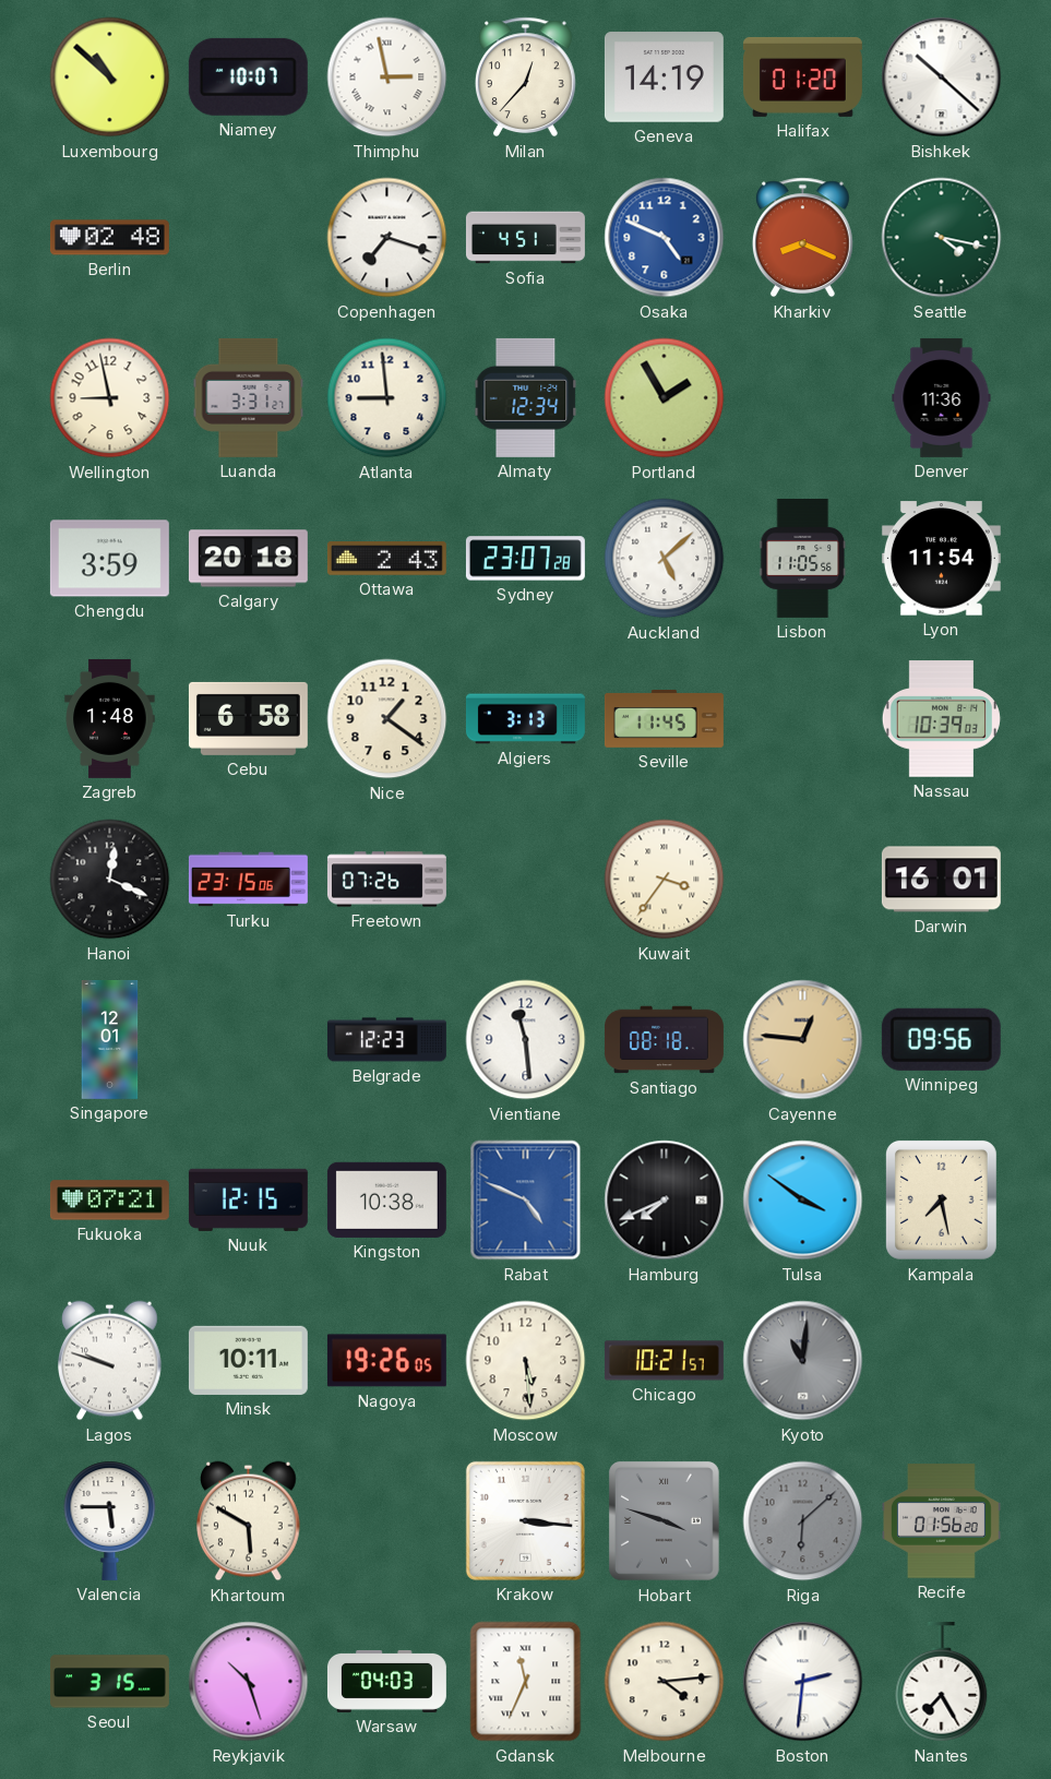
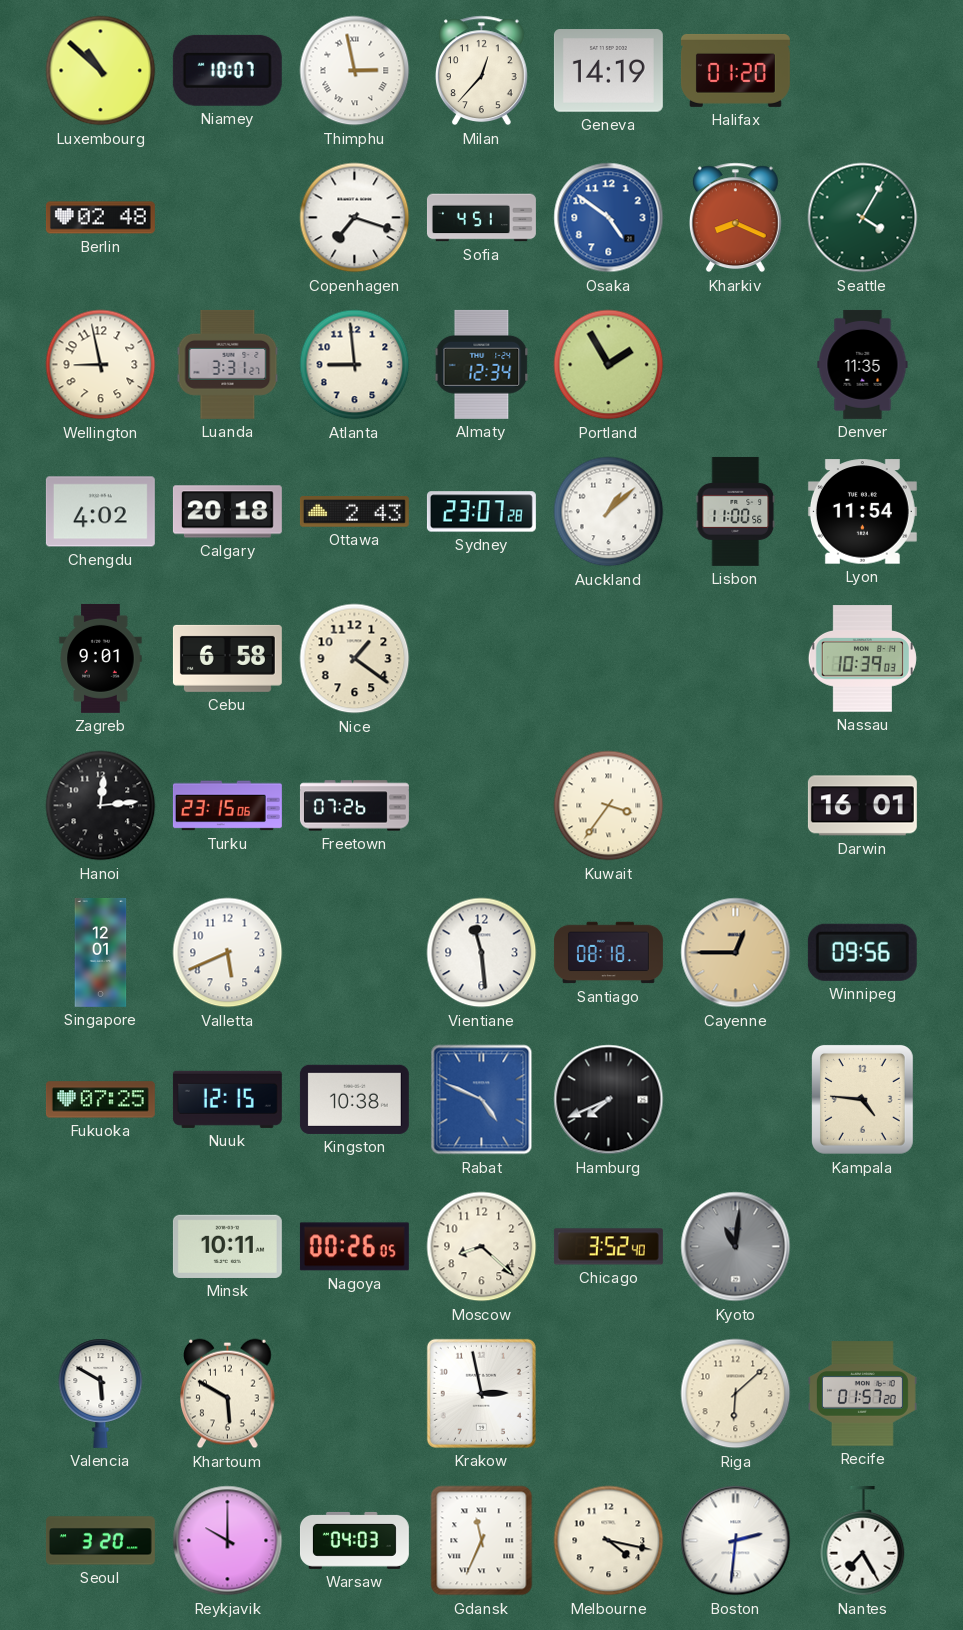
Bishkek: 10:22 -> none
Osaka: 4:49 -> 4:51
Seattle: 4:17 -> 4:05
Denver: 11:36 -> 11:35
Chengdu: 3:59 -> 4:02
Auckland: 5:08 -> 1:08
Lisbon: 11:05 -> 11:00
Zagreb: 1:48 -> 9:01
Algiers: 3:13 -> none
Seville: 11:45 -> none
Hanoi: 12:19 -> 12:14
Valletta: none -> 5:41
Belgrade: 12:23 -> none
Cayenne: 12:46 -> 12:45
Fukuoka: 07:21 -> 07:25
Tulsa: 3:51 -> none
Kampala: 7:28 -> 4:46
Lagos: 9:48 -> none
Nagoya: 19:26 -> 00:26
Moscow: 5:29 -> 8:22
Chicago: 10:21 -> 3:52
Valencia: 5:45 -> 5:50
Krakow: 3:16 -> 2:58
Hobart: 3:48 -> none
Riga dial: grey -> cream
Recife: 01:56 -> 01:57
Seoul: 3:15 -> 3:20
Reykjavik: 10:27 -> 10:00
Melbourne: 4:14 -> 4:17
